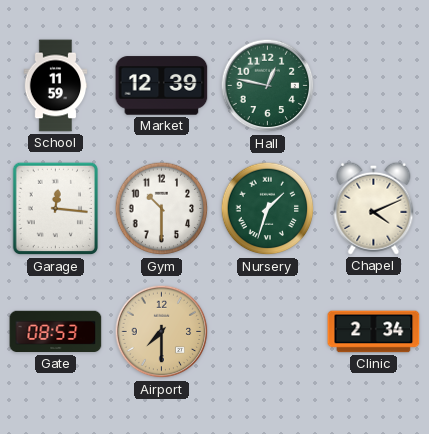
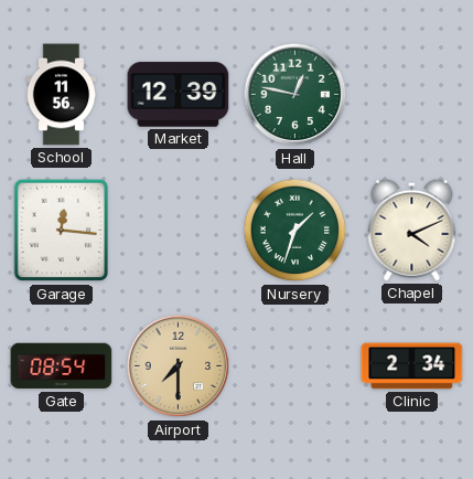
School: 11:59 -> 11:56
Gym: 10:30 -> none
Gate: 08:53 -> 08:54
